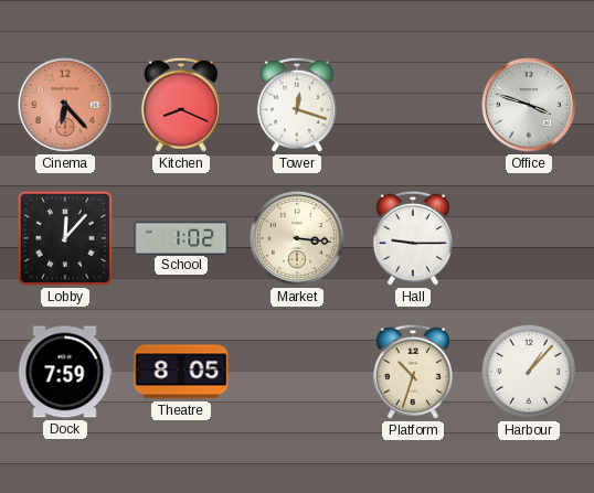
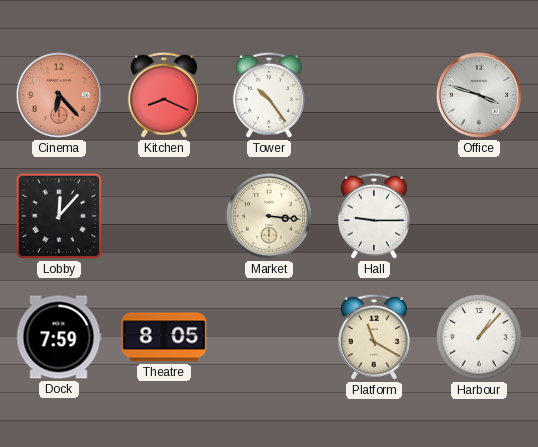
Tower: 12:18 -> 10:24
School: 1:02 -> none
Platform: 10:33 -> 11:20
